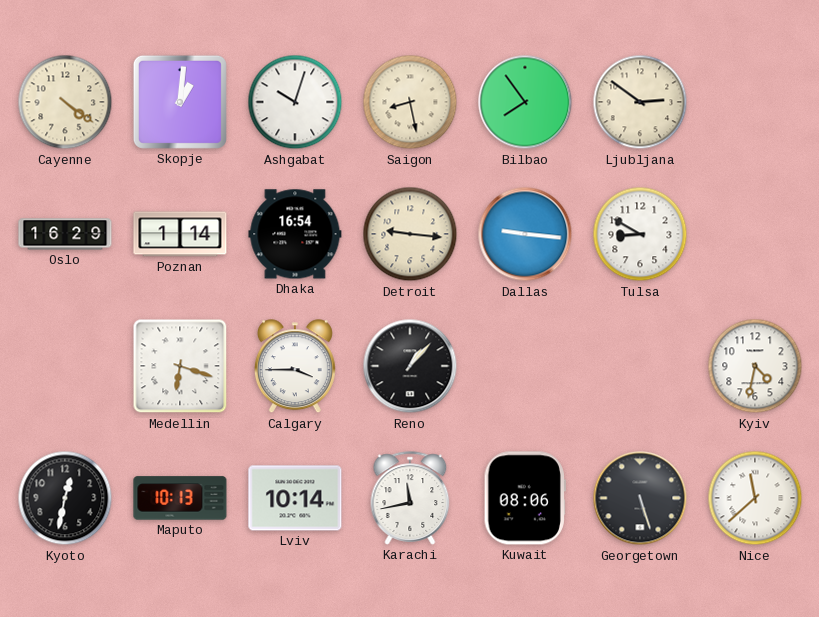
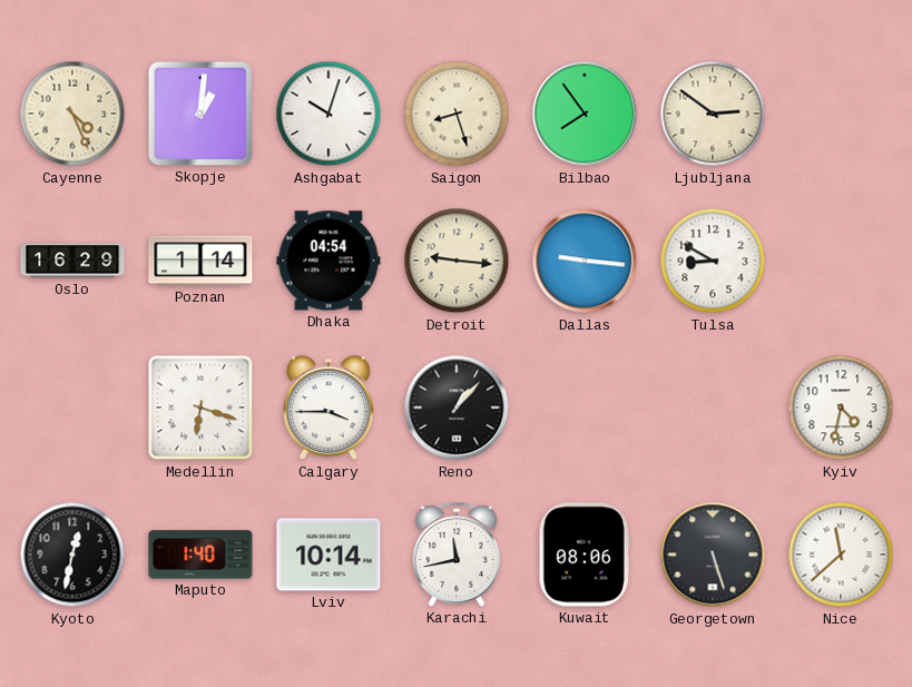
Cayenne: 4:21 -> 4:26
Saigon: 8:28 -> 8:27
Dhaka: 16:54 -> 04:54
Maputo: 10:13 -> 1:40
